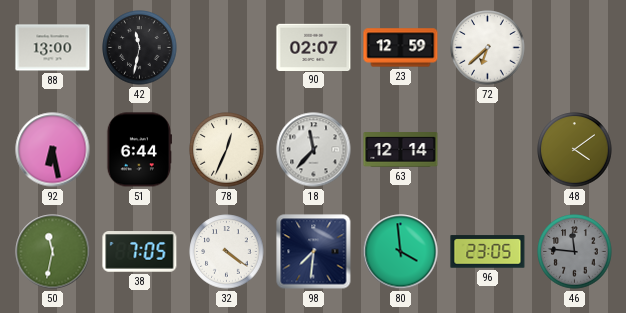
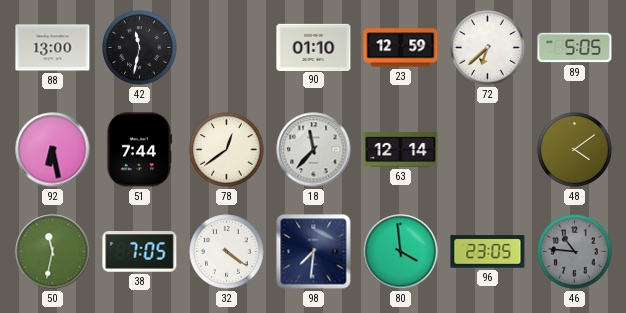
90: 02:07 -> 01:10
89: none -> 5:05
51: 6:44 -> 7:44
78: 12:34 -> 12:39
46: 11:46 -> 10:46
